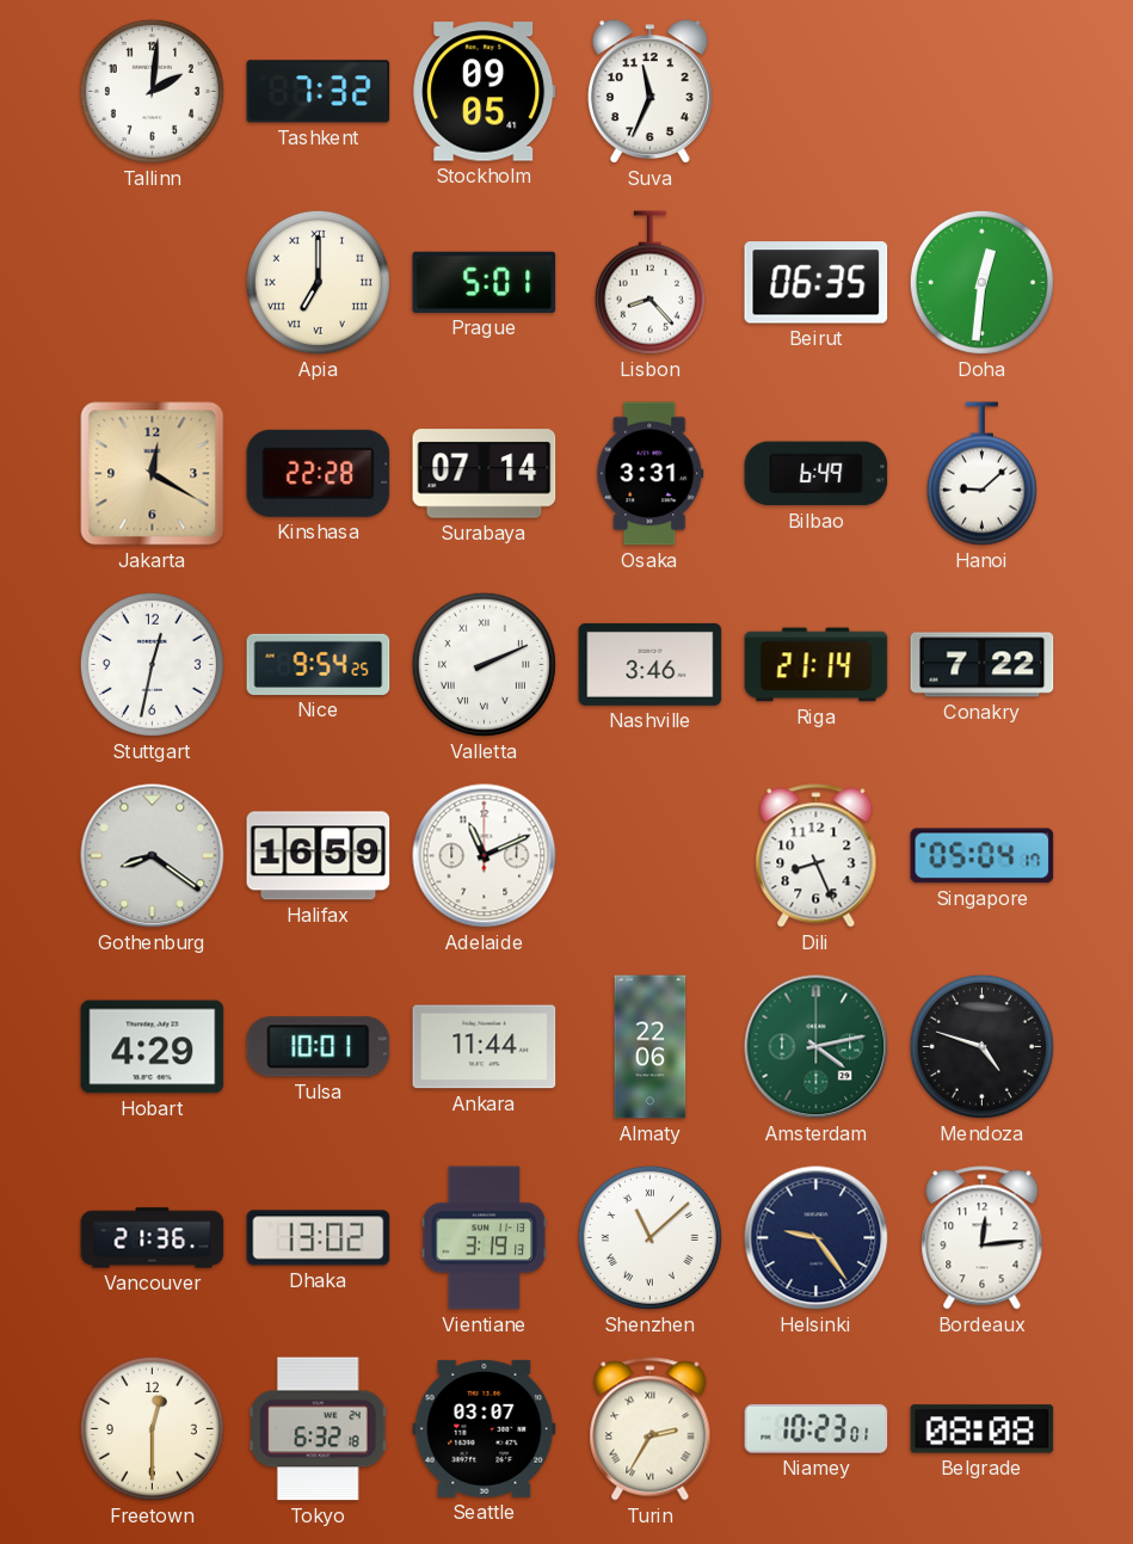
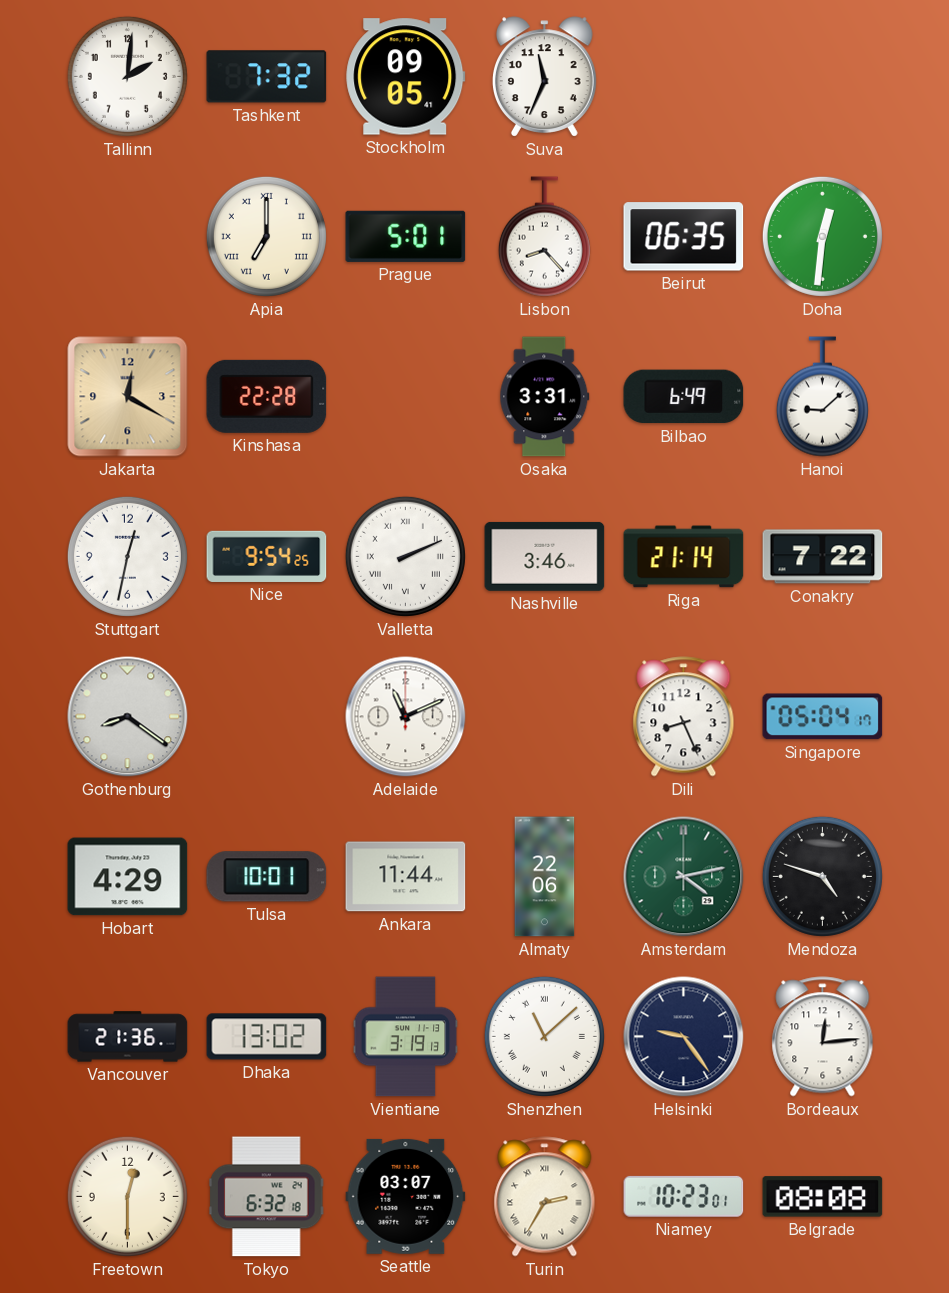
Surabaya: 07:14 -> none
Halifax: 16:59 -> none
